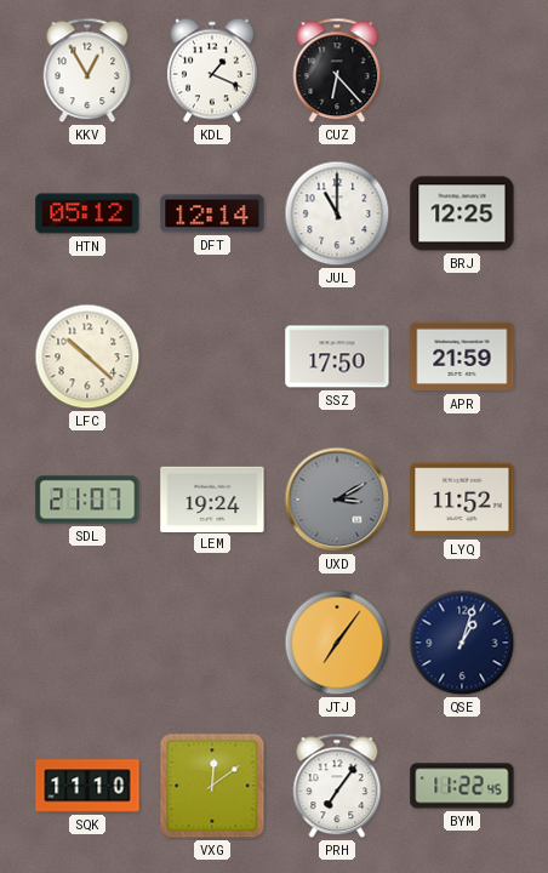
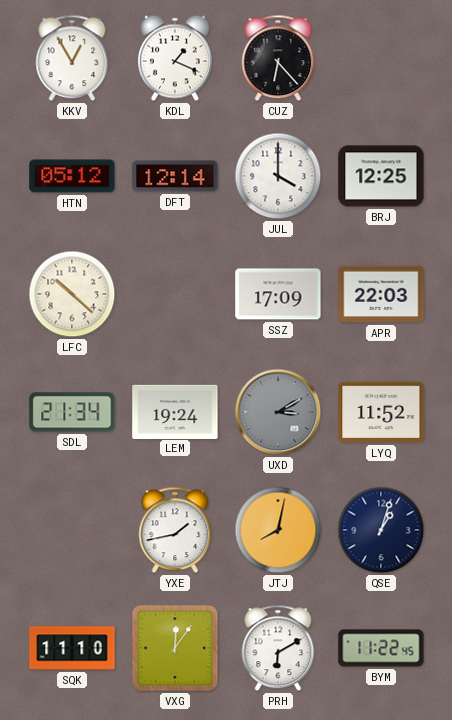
JUL: 11:00 -> 4:00
SSZ: 17:50 -> 17:09
APR: 21:59 -> 22:03
SDL: 21:07 -> 21:34
YXE: none -> 1:43
JTJ: 7:06 -> 8:02
VXG: 12:09 -> 12:06
PRH: 7:06 -> 6:10
